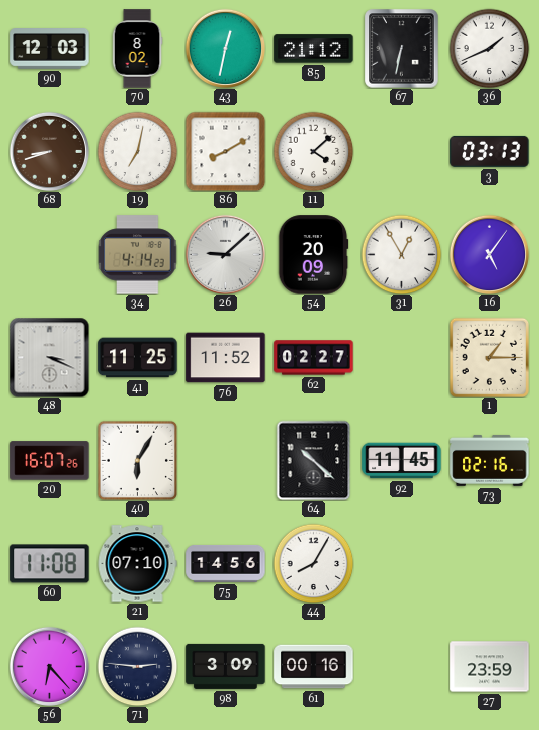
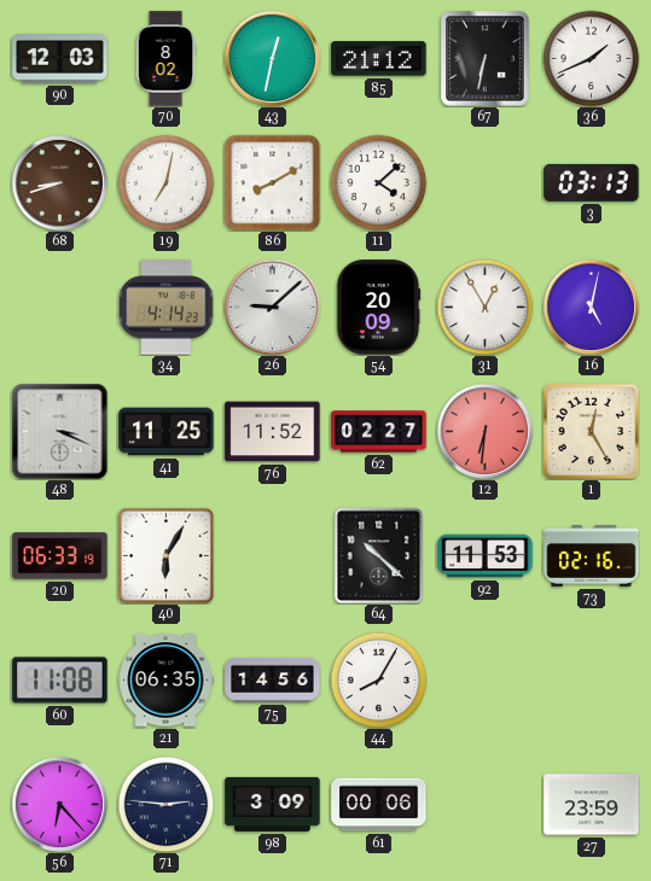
16: 5:06 -> 5:02
12: none -> 6:31
1: 1:15 -> 12:25
20: 16:07 -> 06:33
92: 11:45 -> 11:53
21: 07:10 -> 06:35
61: 00:16 -> 00:06
